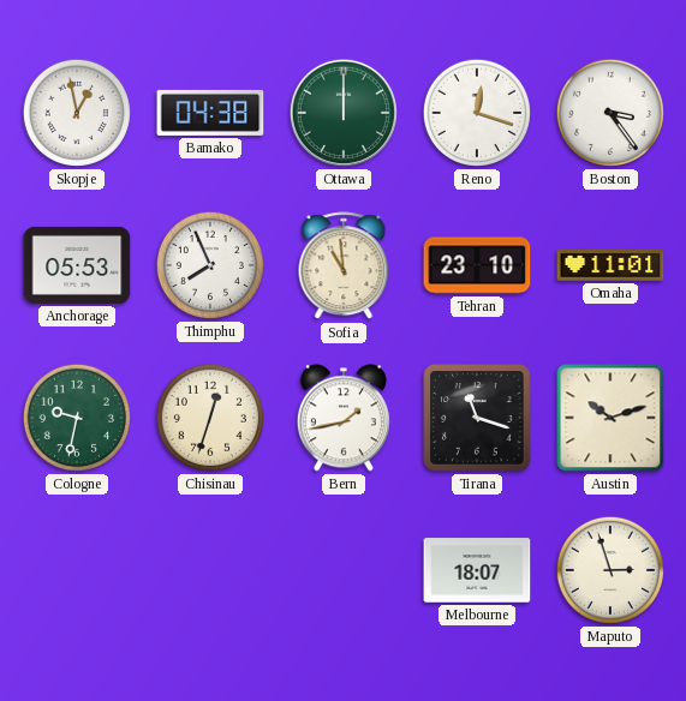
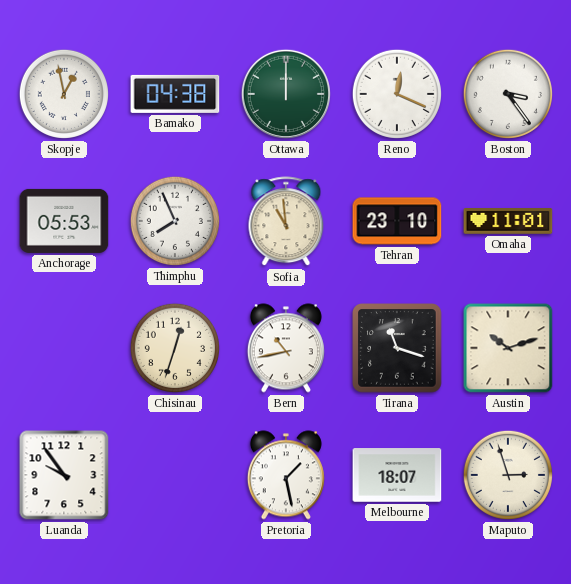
Reno: 12:18 -> 12:19
Cologne: 9:32 -> none
Bern: 1:43 -> 10:43
Luanda: none -> 9:54
Pretoria: none -> 1:28
